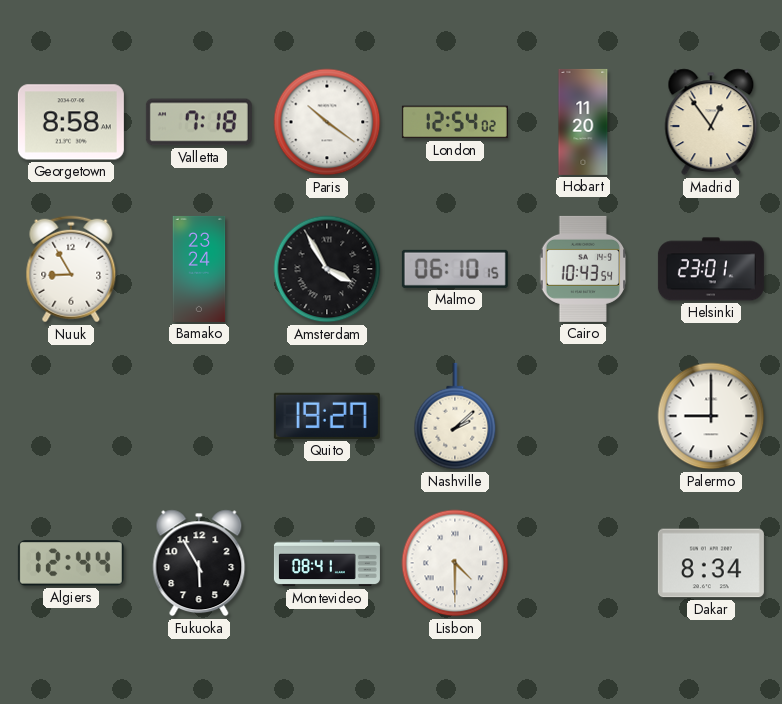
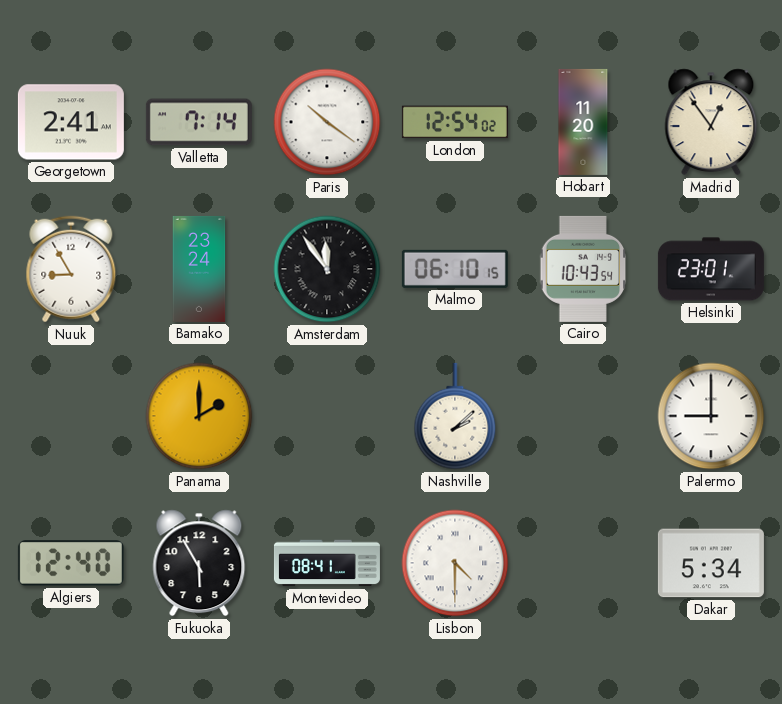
Georgetown: 8:58 -> 2:41
Valletta: 7:18 -> 7:14
Amsterdam: 3:55 -> 11:54
Panama: none -> 2:00
Quito: 19:27 -> none
Algiers: 12:44 -> 12:40
Dakar: 8:34 -> 5:34
